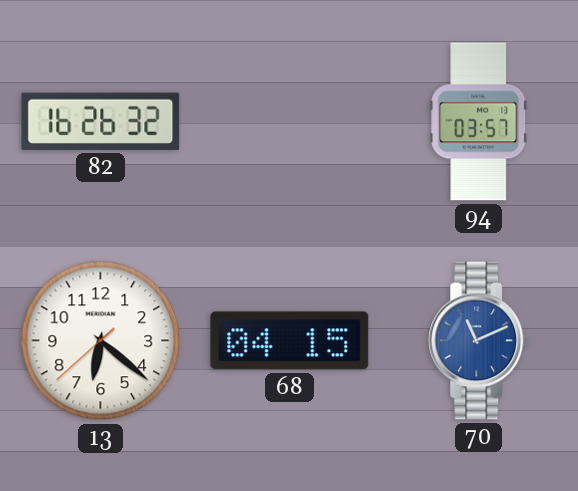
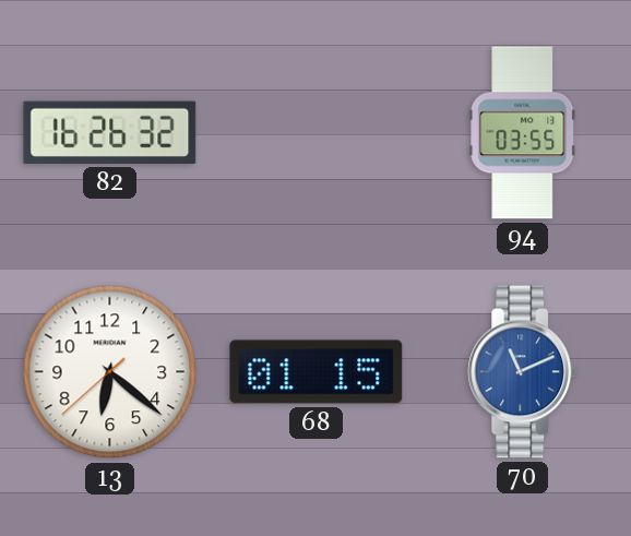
94: 03:57 -> 03:55
68: 04:15 -> 01:15
